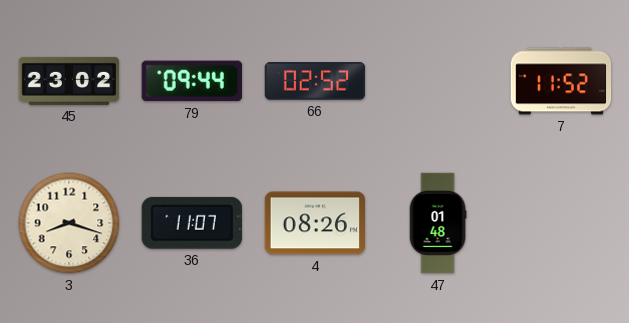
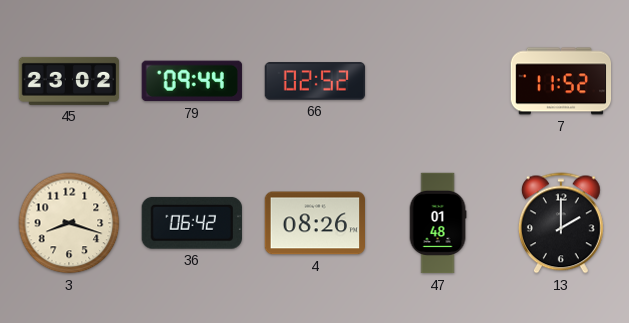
36: 11:07 -> 06:42
13: none -> 2:00
